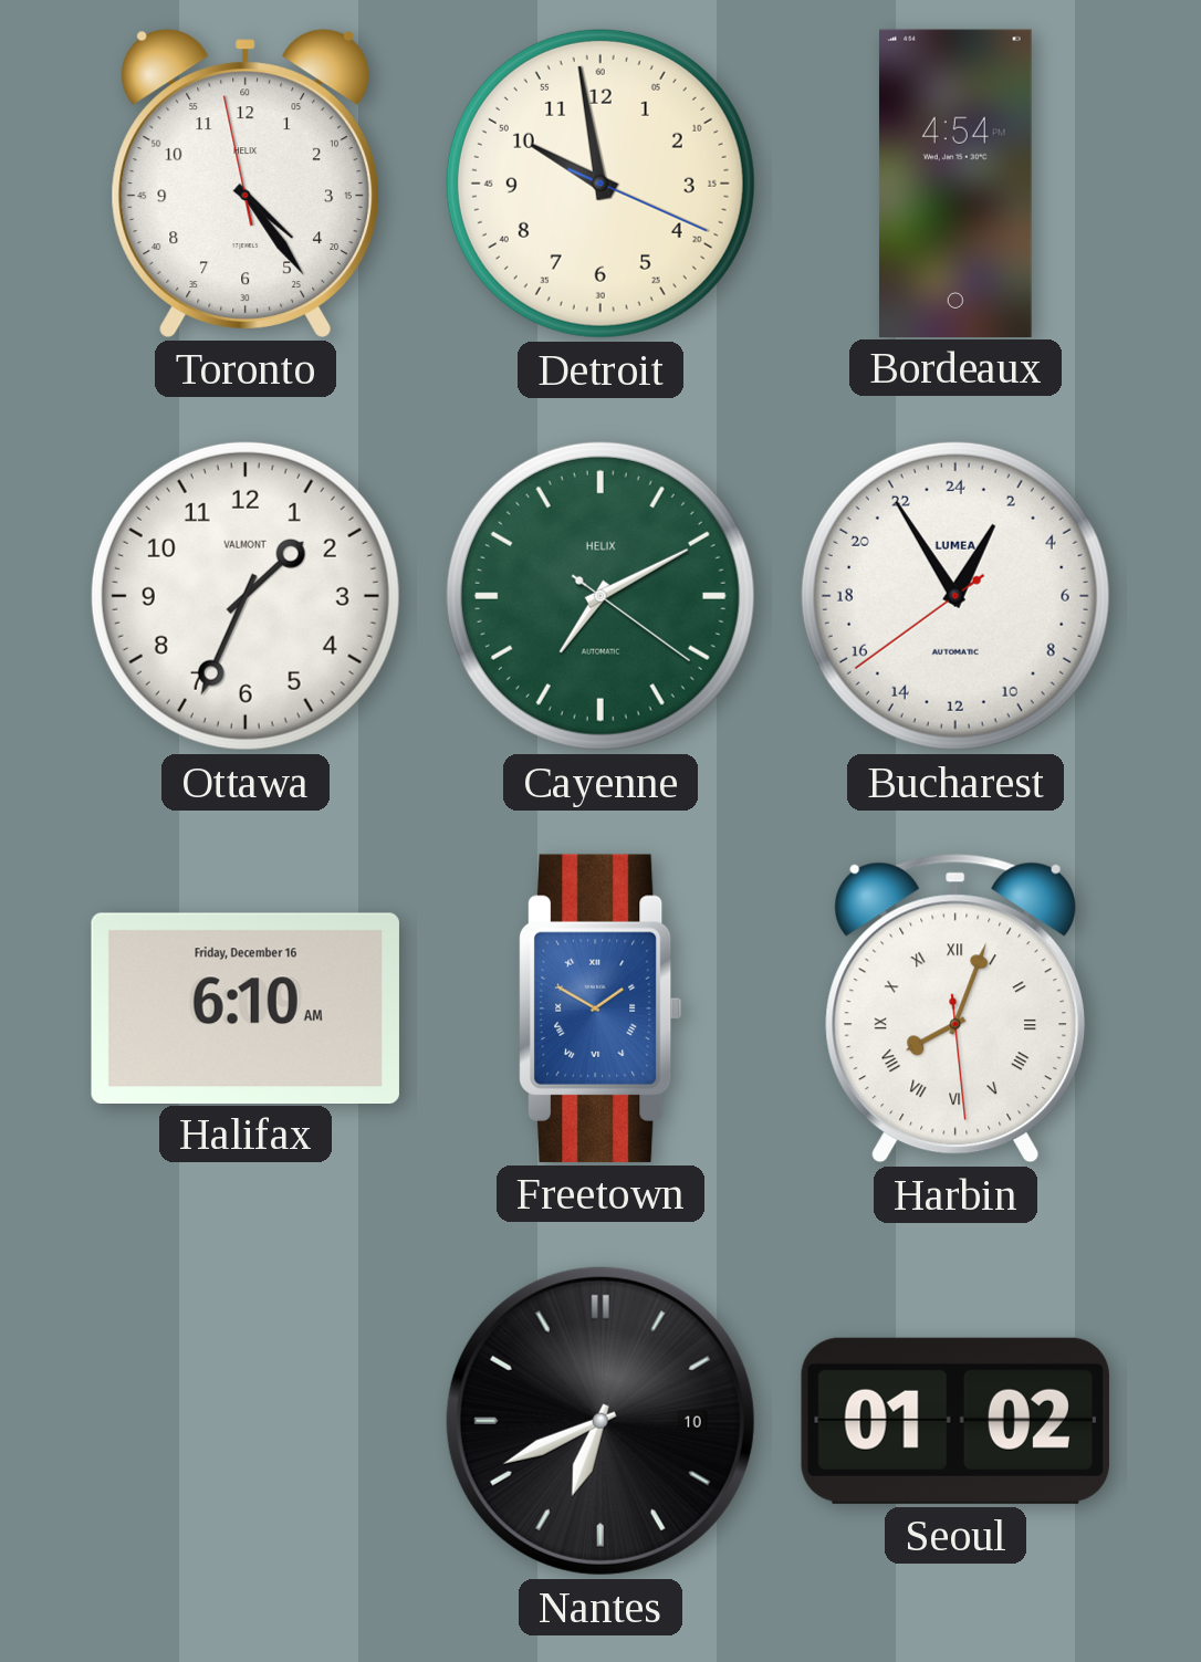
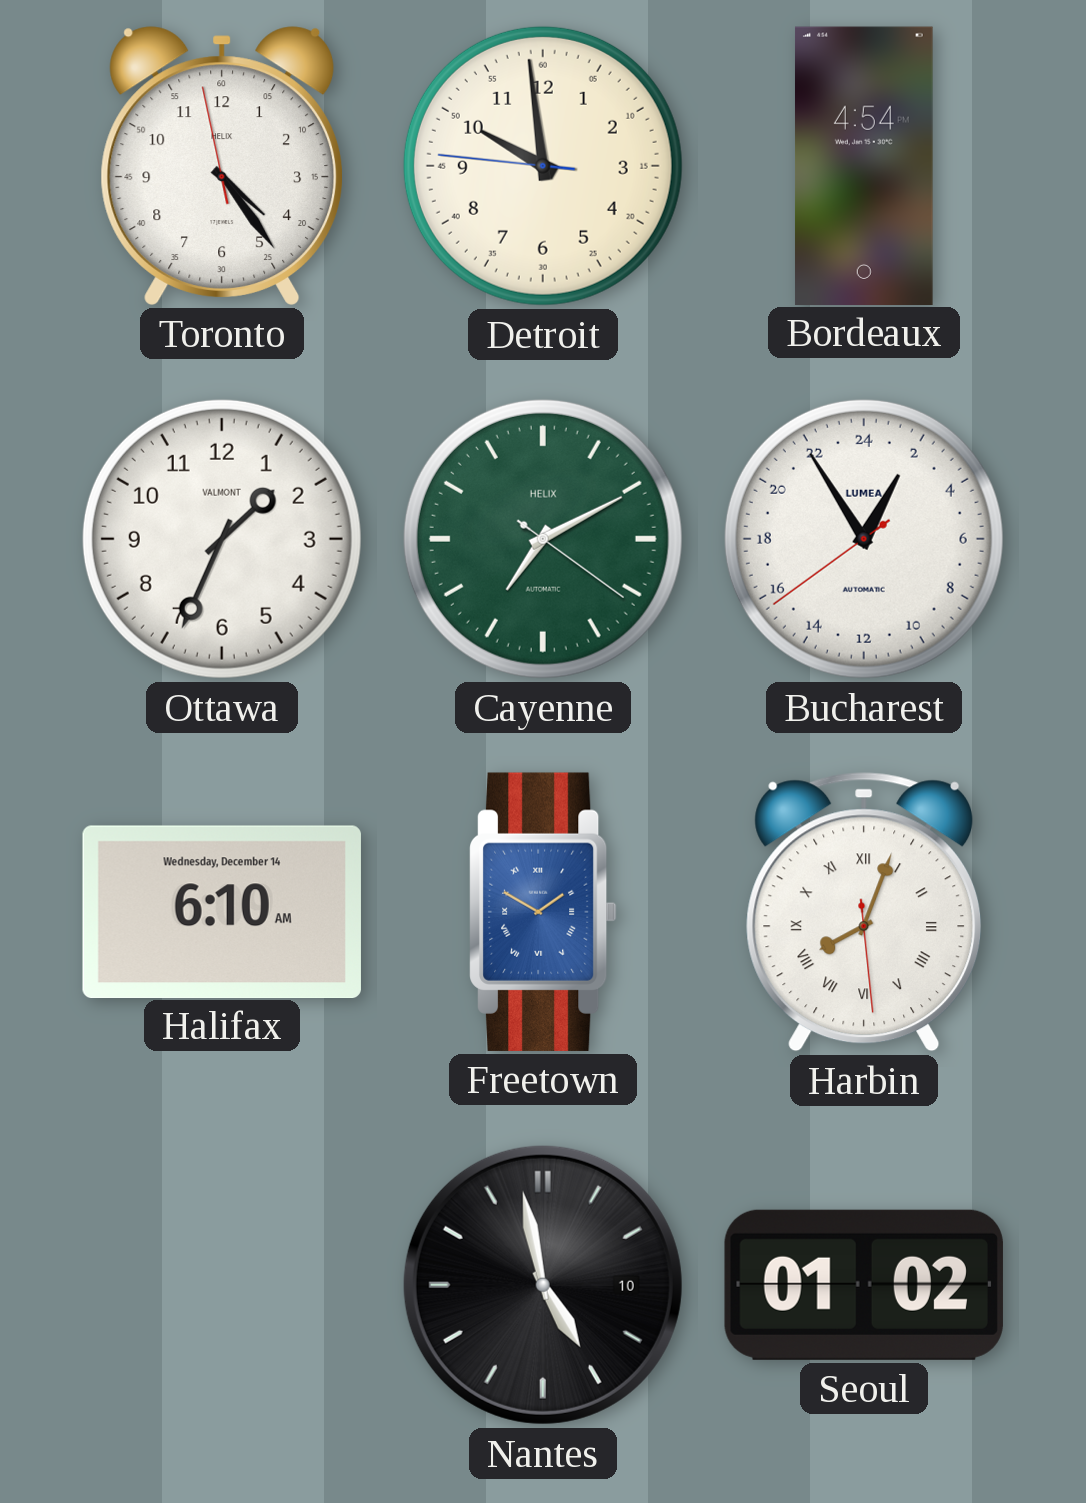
Detroit: 9:58:19 -> 9:58:46
Halifax date: Friday, December 16 -> Wednesday, December 14
Nantes: 6:41 -> 4:58
